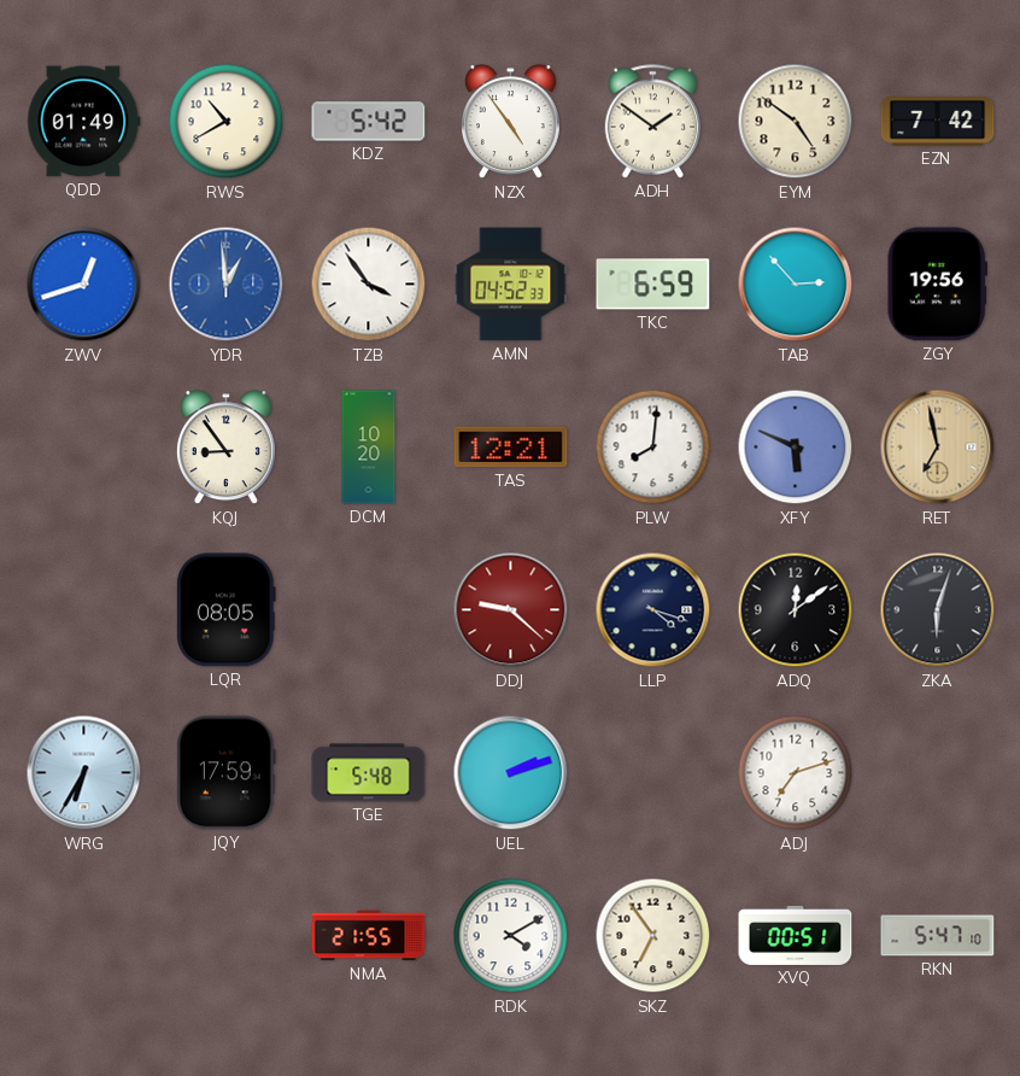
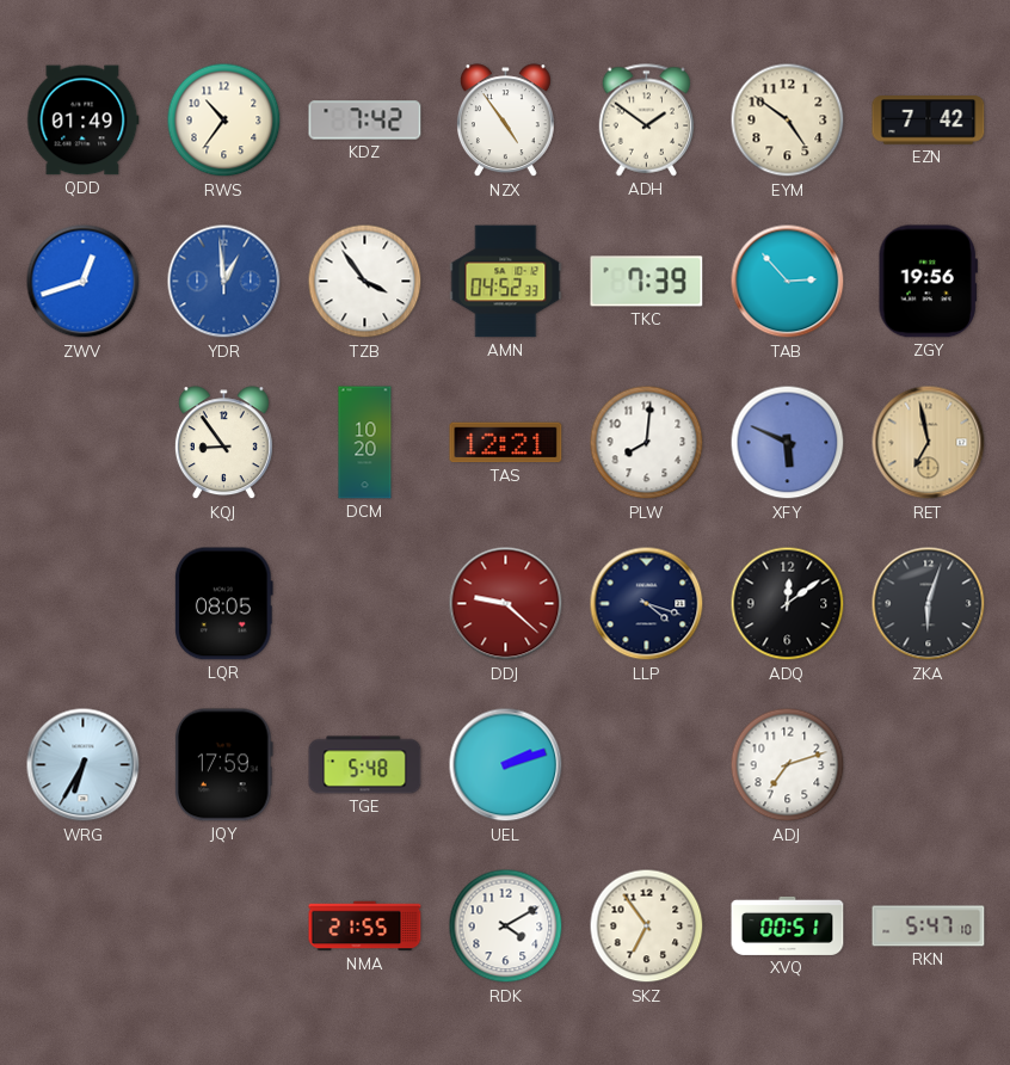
RWS: 10:40 -> 10:36
KDZ: 5:42 -> 7:42
TKC: 6:59 -> 7:39
